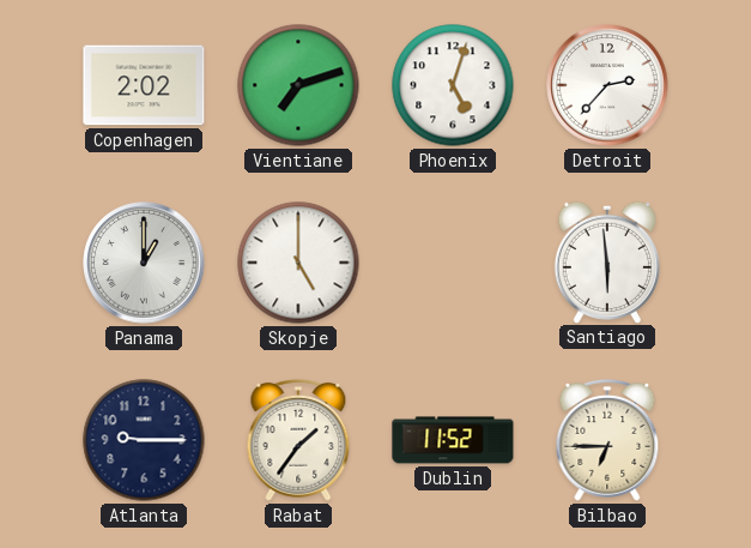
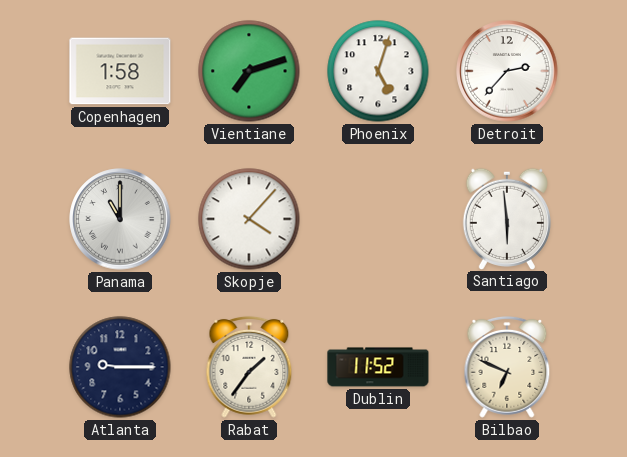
Copenhagen: 2:02 -> 1:58
Panama: 1:00 -> 11:00
Skopje: 5:00 -> 4:07
Bilbao: 6:45 -> 6:49
